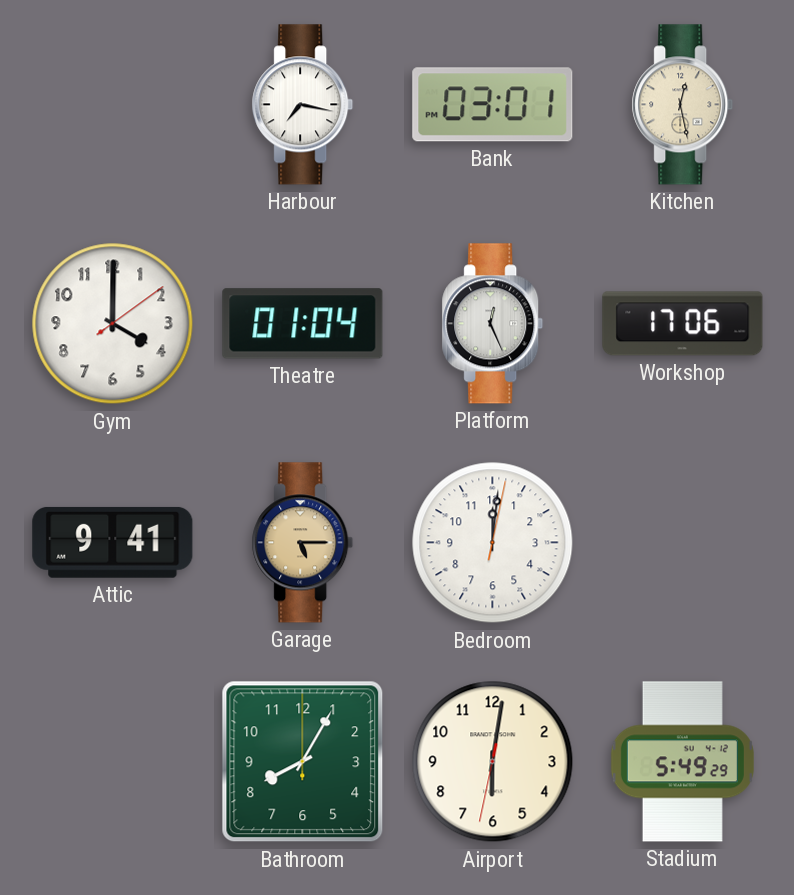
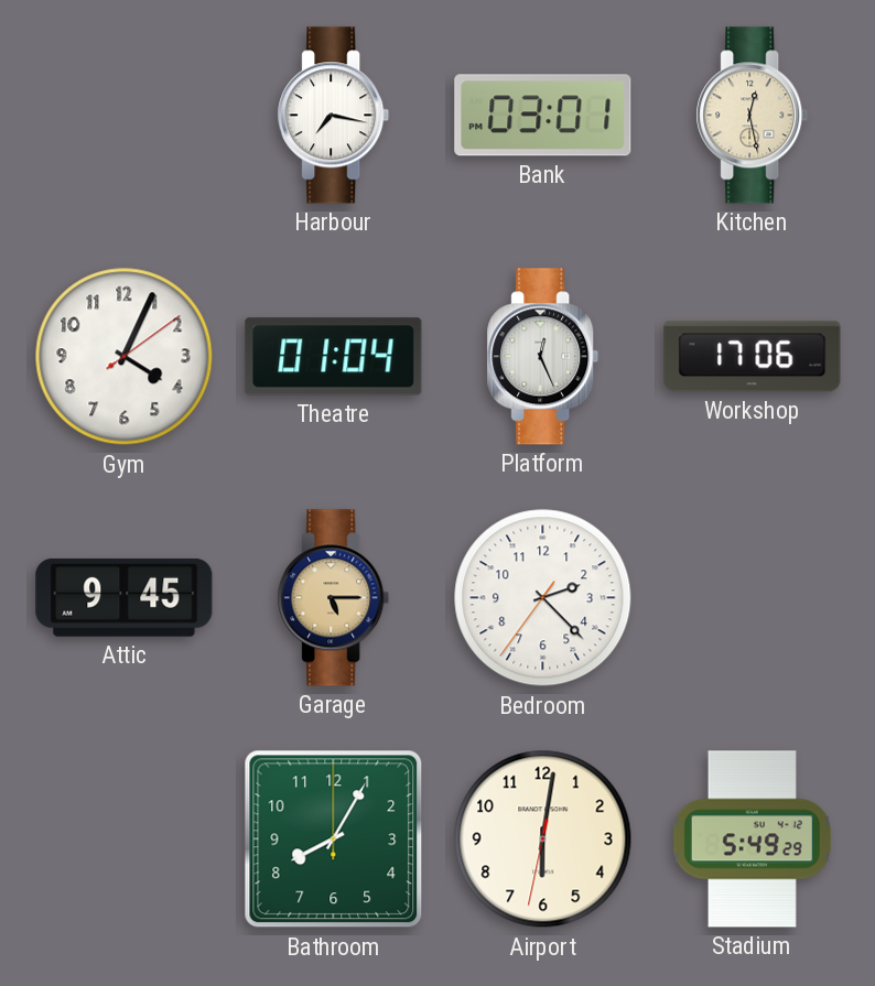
Gym: 4:00 -> 4:04
Attic: 9:41 -> 9:45
Bedroom: 12:01 -> 2:22
